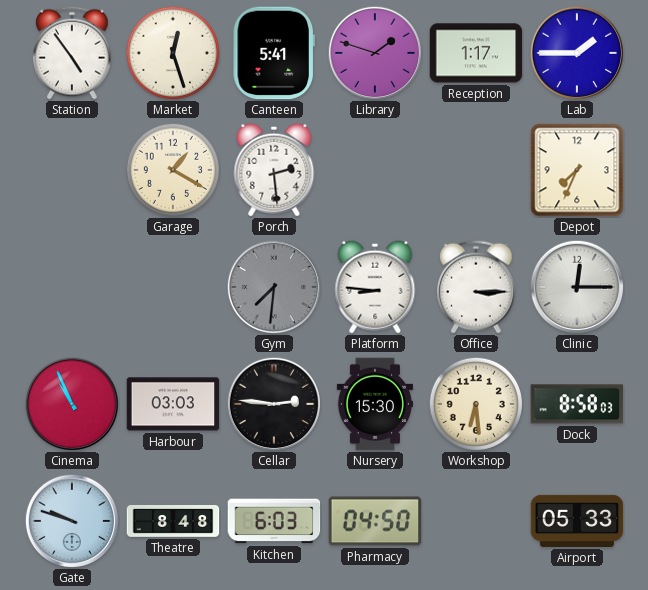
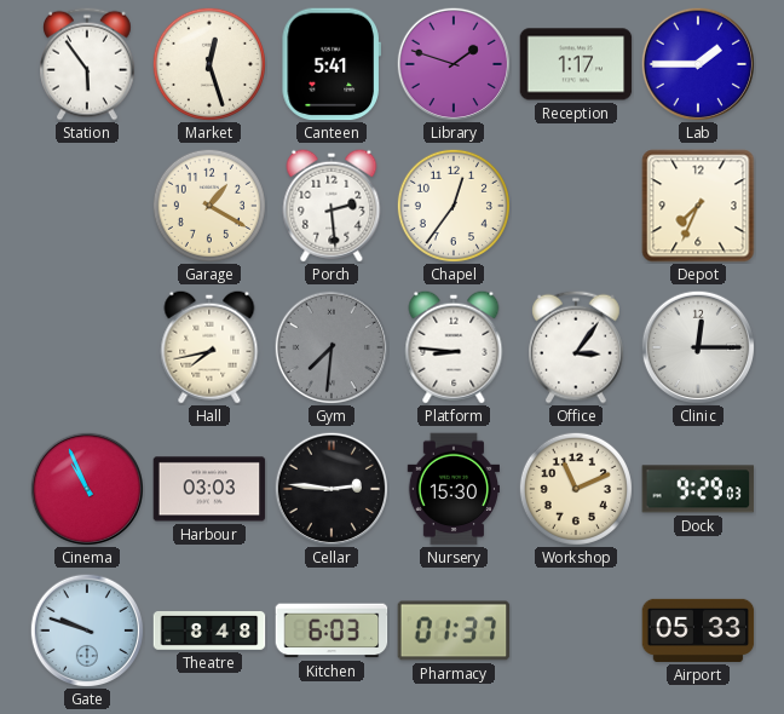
Station: 4:54 -> 5:54
Chapel: none -> 12:36
Hall: none -> 7:43
Office: 3:15 -> 3:06
Workshop: 6:29 -> 11:11
Dock: 8:58 -> 9:29
Pharmacy: 04:50 -> 01:37
